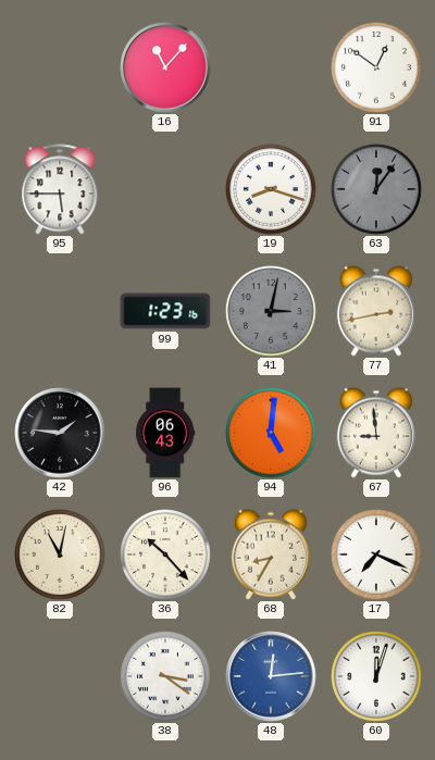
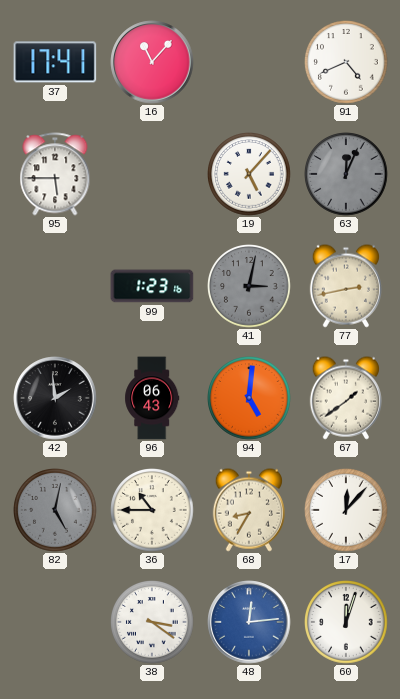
37: none -> 17:41
91: 12:51 -> 4:41
19: 8:18 -> 5:07
63: 12:06 -> 12:04
42: 1:46 -> 1:59
67: 8:59 -> 1:39
82: 11:02 -> 5:02
82 dial: cream -> grey
36: 10:23 -> 10:45
17: 7:19 -> 12:07
